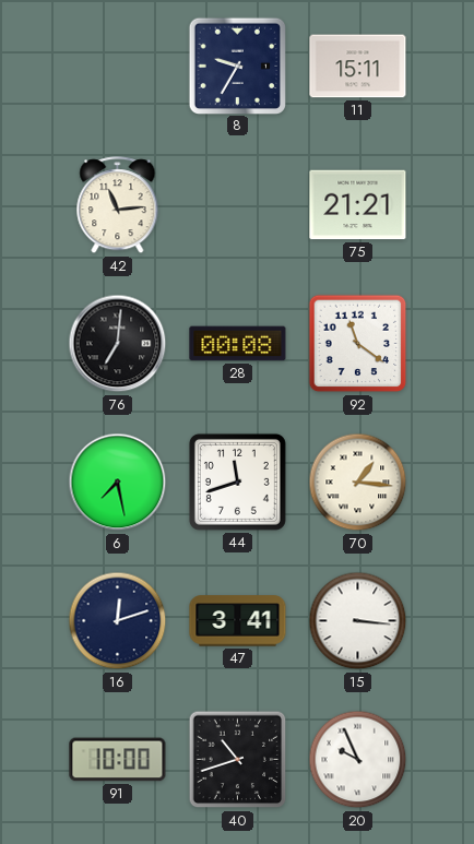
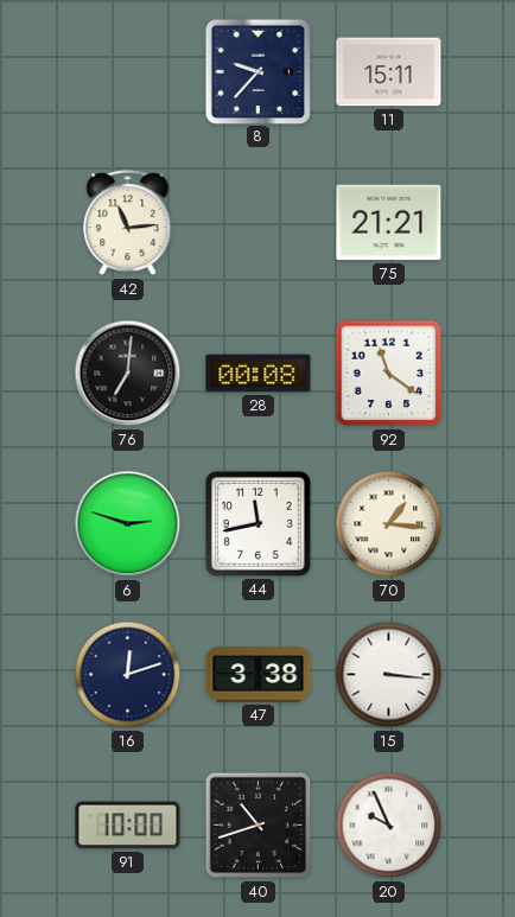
8: 9:35 -> 9:37
6: 7:28 -> 2:48
44: 11:42 -> 11:43
47: 3:41 -> 3:38
